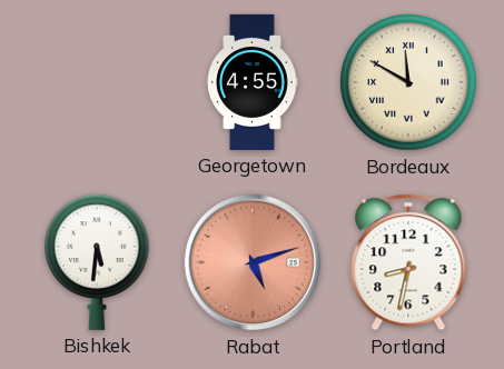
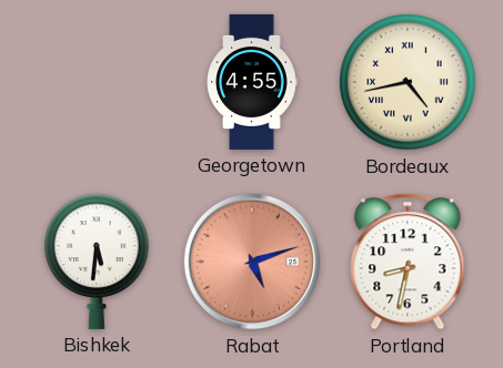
Bordeaux: 11:50 -> 4:43
